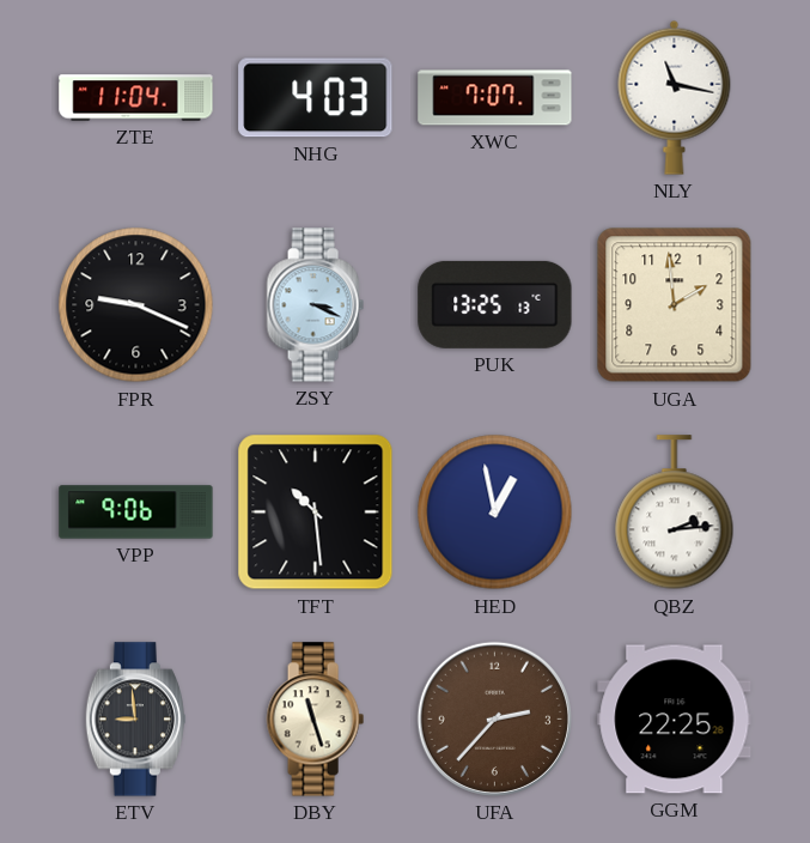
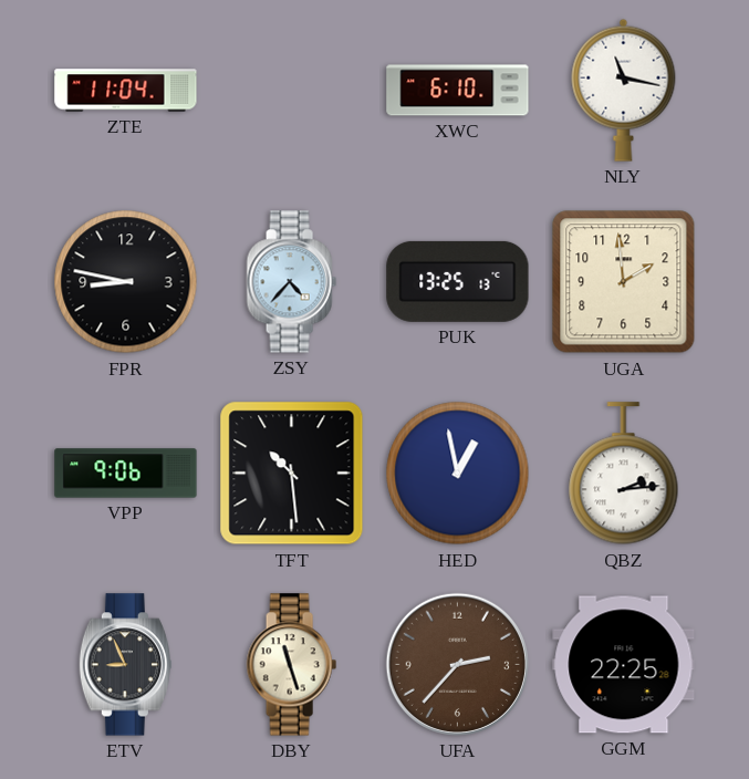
NHG: 4:03 -> none
XWC: 7:07 -> 6:10
FPR: 9:19 -> 8:47
ZSY: 3:19 -> 4:37
ETV: 8:59 -> 8:56
